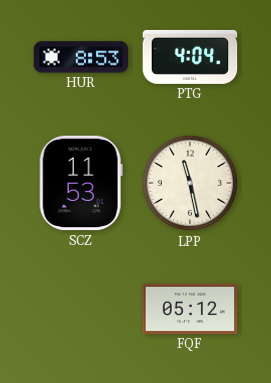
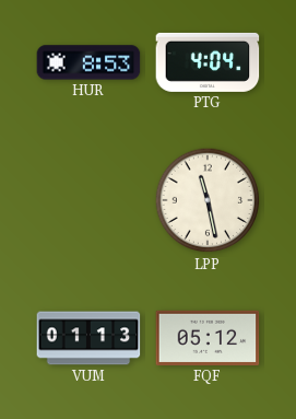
SCZ: 11:53 -> none
VUM: none -> 01:13
